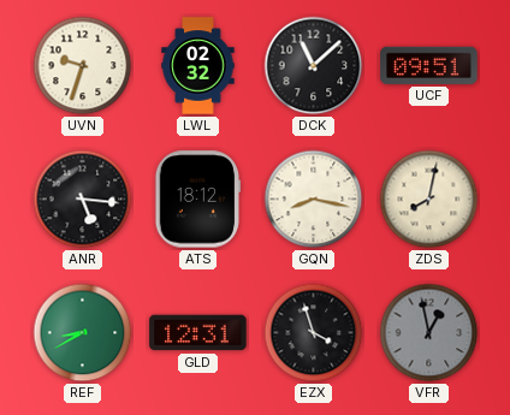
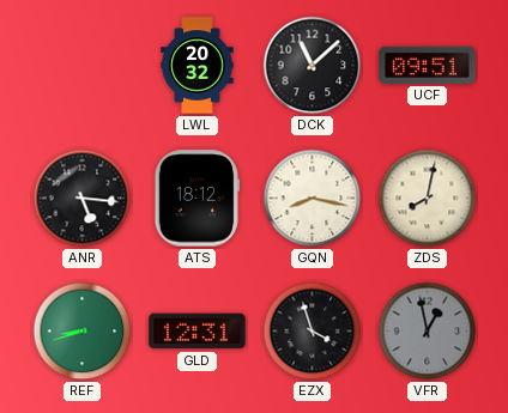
UVN: 9:33 -> none
LWL: 02:32 -> 20:32
REF: 8:40 -> 8:42
